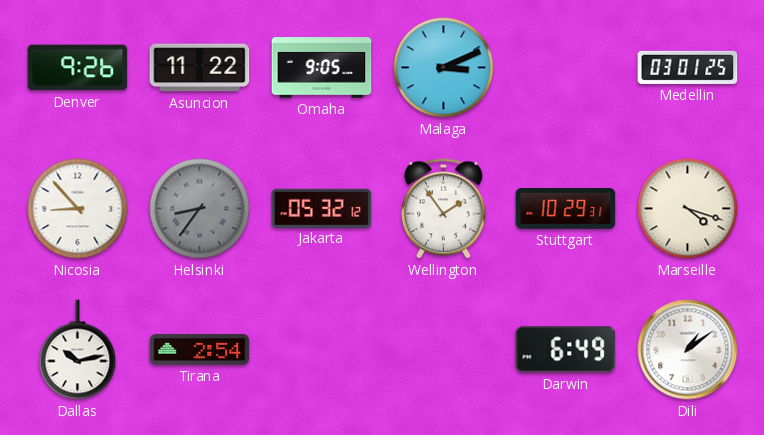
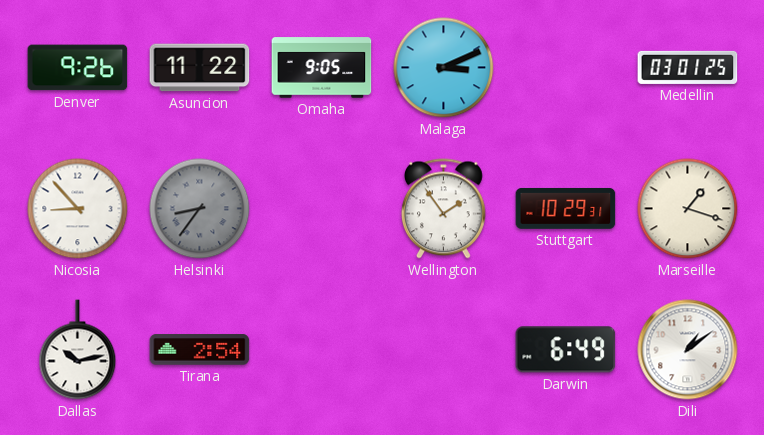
Jakarta: 05:32 -> none
Marseille: 4:18 -> 1:18
